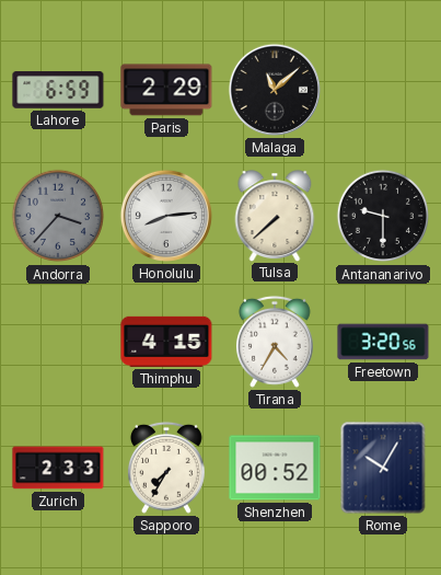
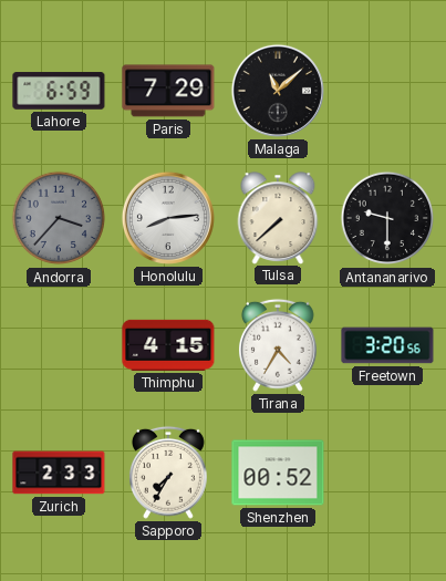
Paris: 2:29 -> 7:29
Rome: 10:05 -> none
